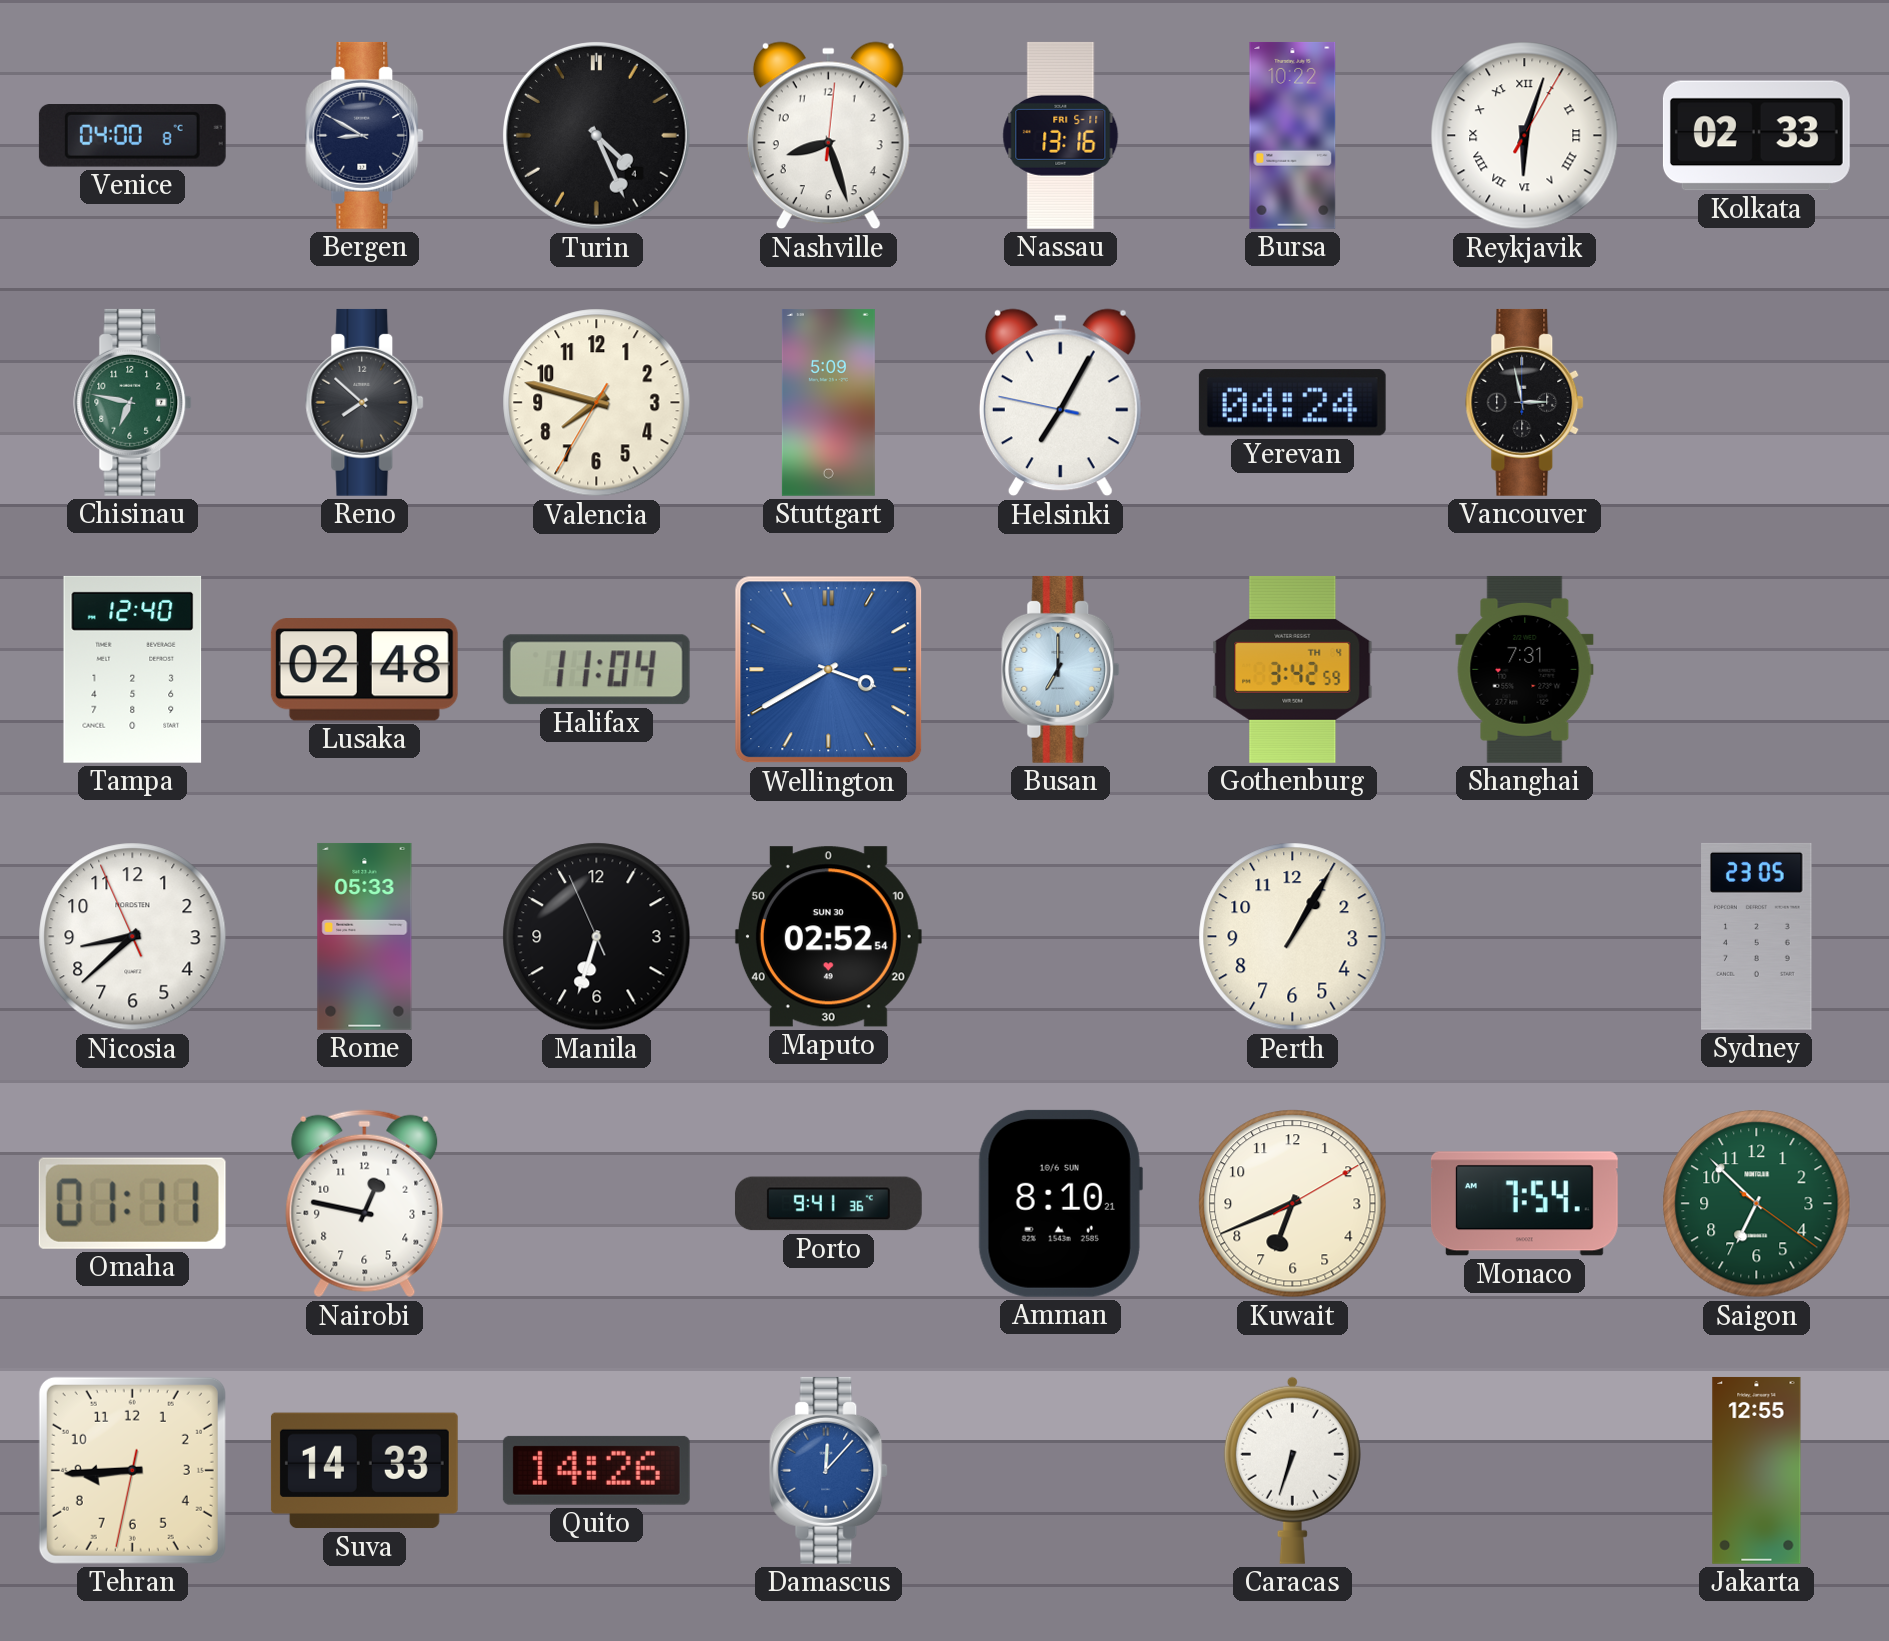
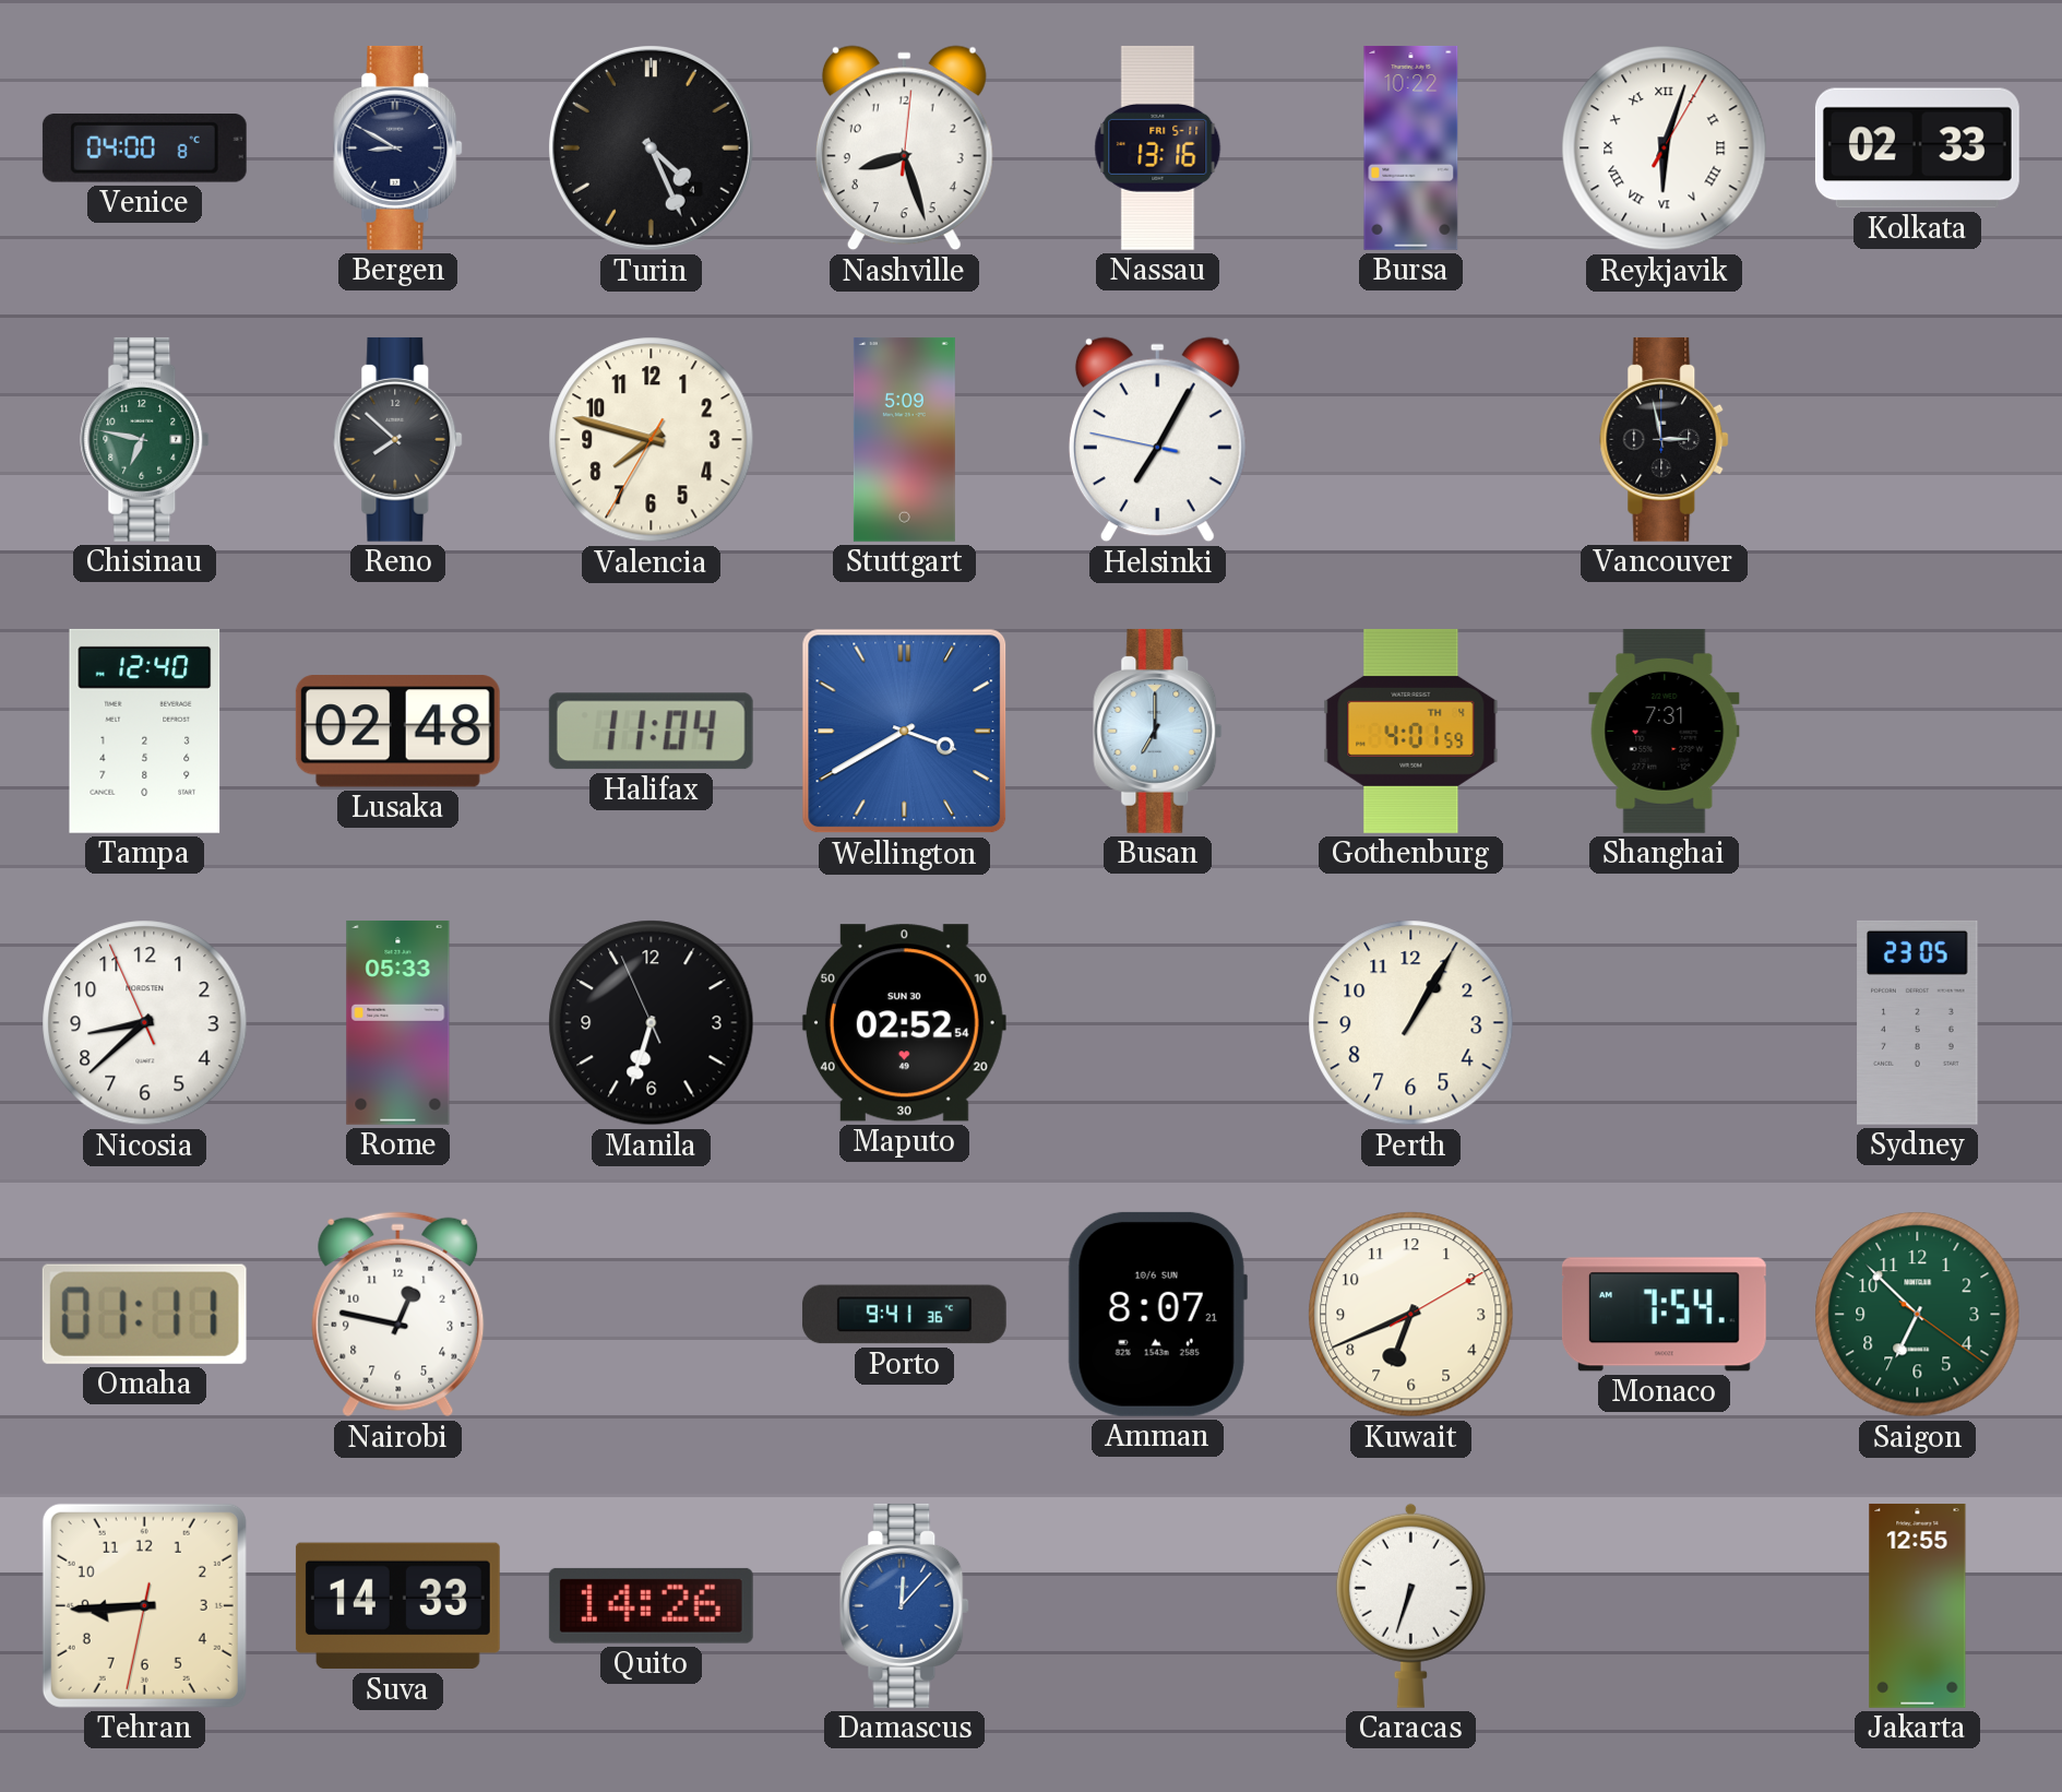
Yerevan: 04:24 -> none
Gothenburg: 3:42 -> 4:01
Amman: 8:10 -> 8:07
